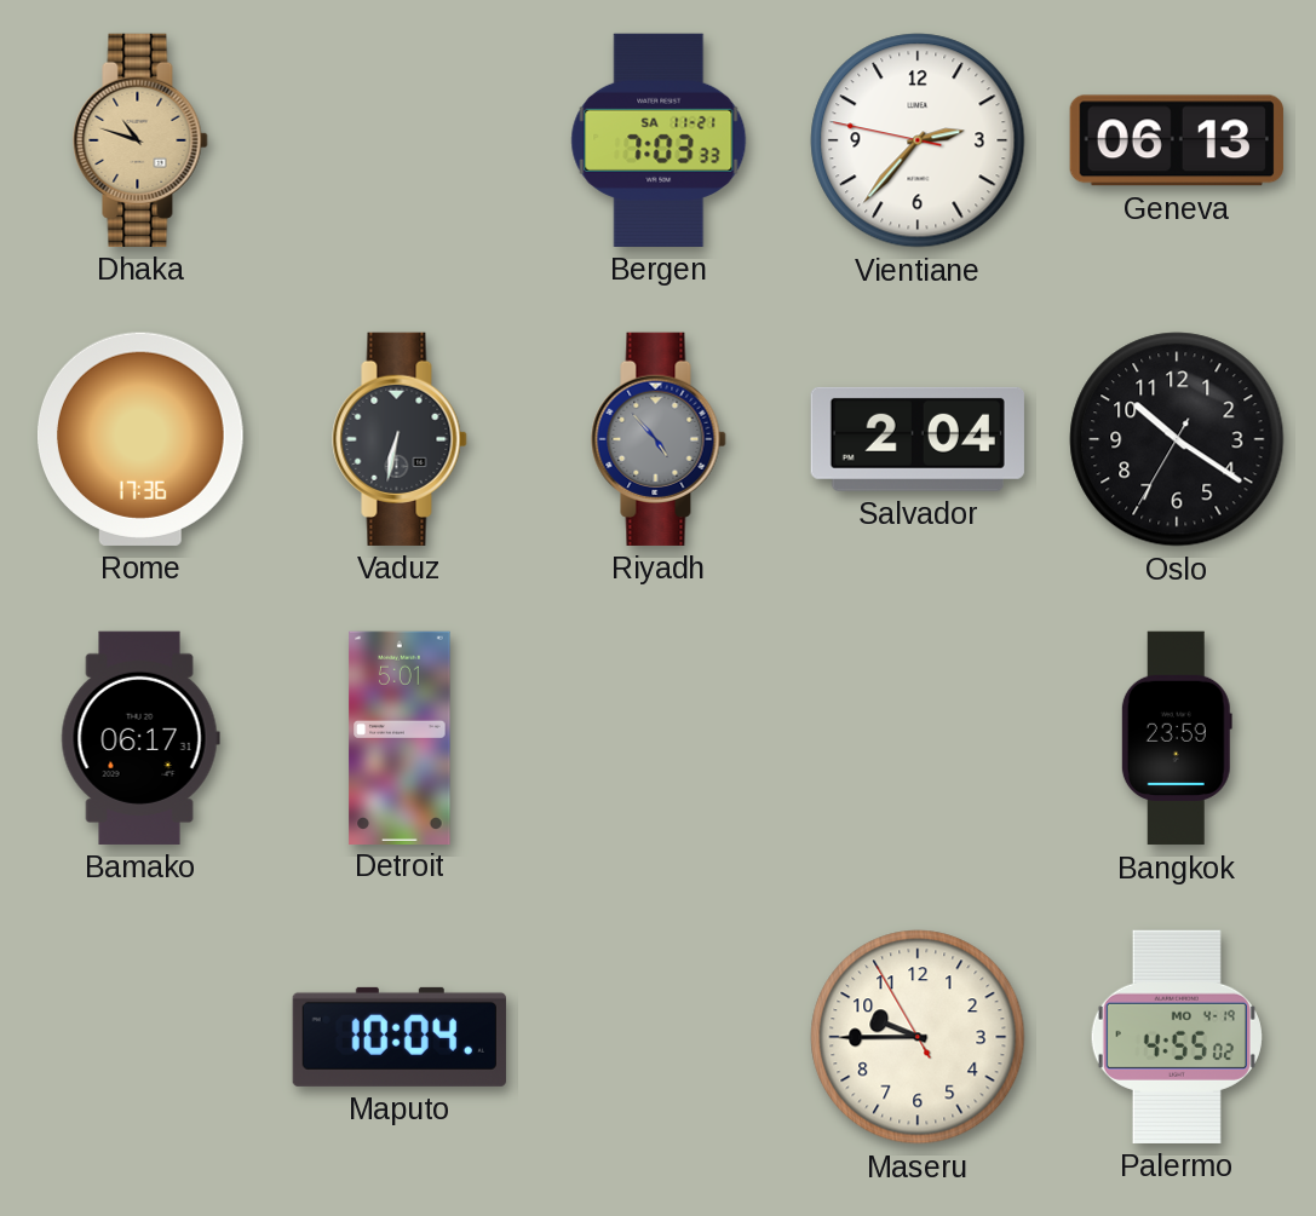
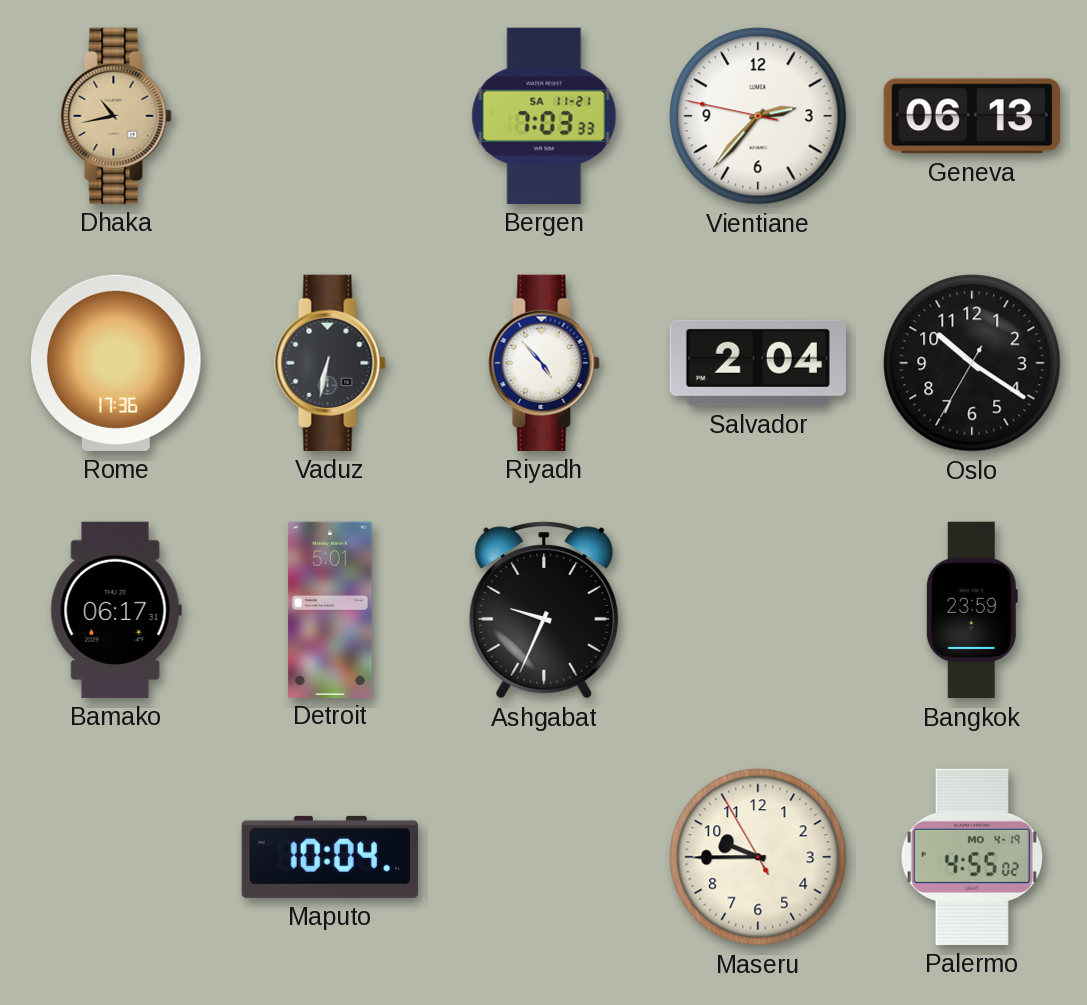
Dhaka: 10:48 -> 10:43
Riyadh dial: grey -> white
Ashgabat: none -> 9:34
